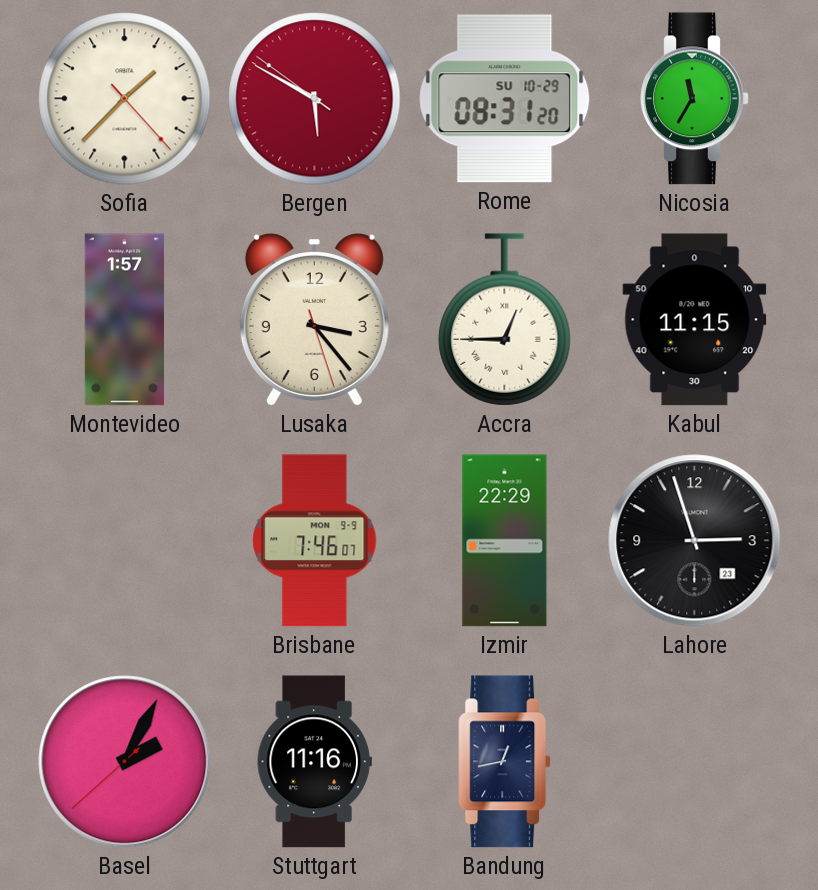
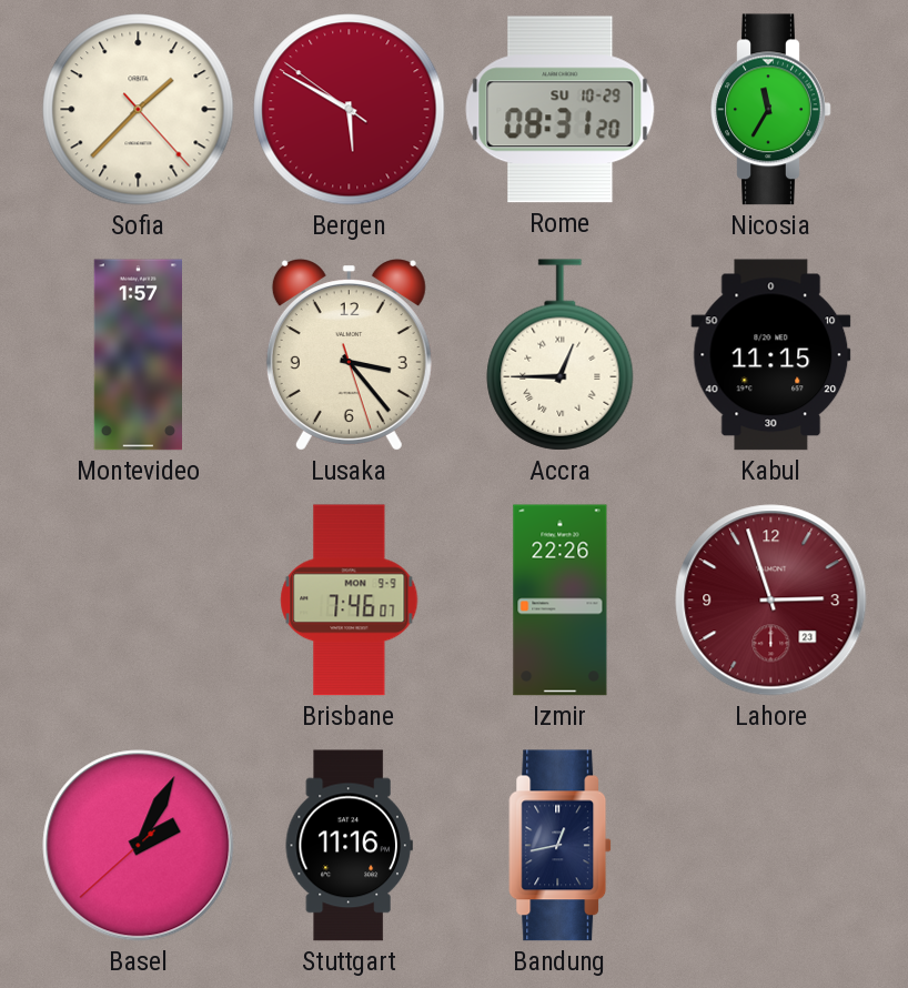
Izmir: 22:29 -> 22:26
Lahore dial: black -> burgundy
